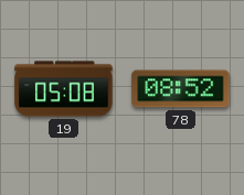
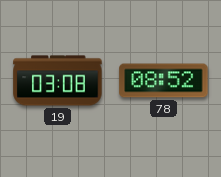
19: 05:08 -> 03:08
